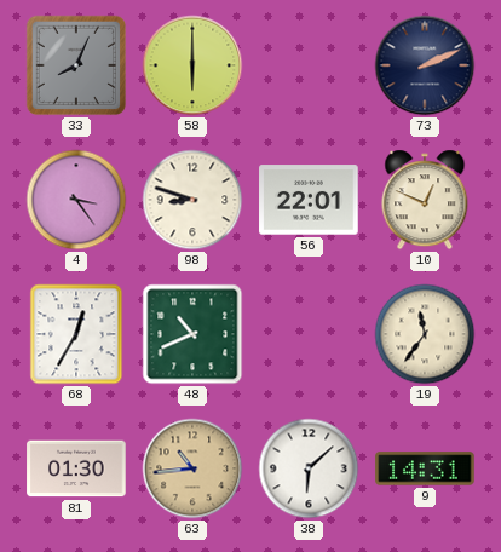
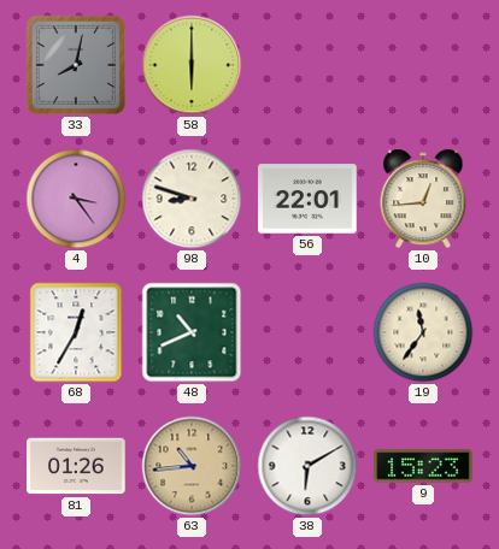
33: 8:04 -> 8:02
73: 2:11 -> none
10: 12:49 -> 12:44
81: 01:30 -> 01:26
38: 6:08 -> 6:10
9: 14:31 -> 15:23
